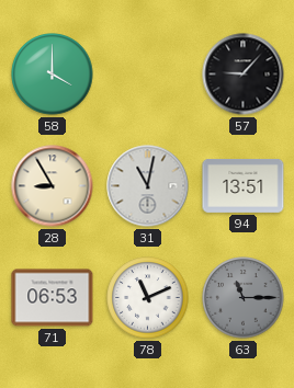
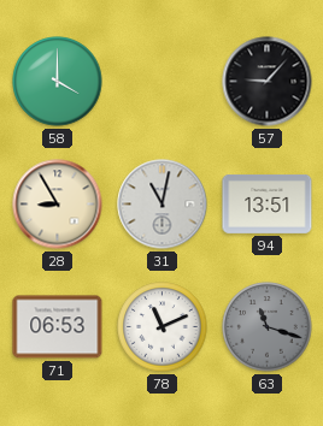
63: 11:15 -> 11:18
